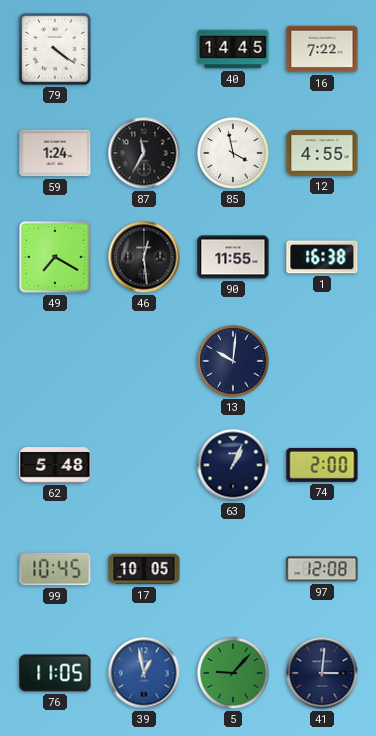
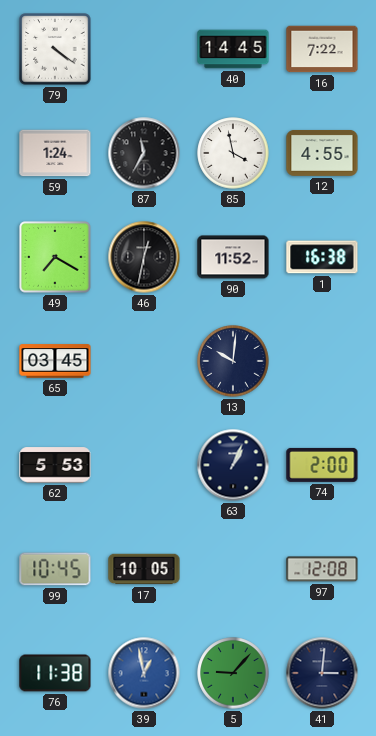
46: 12:29 -> 12:32
90: 11:55 -> 11:52
65: none -> 03:45
62: 5:48 -> 5:53
76: 11:05 -> 11:38
